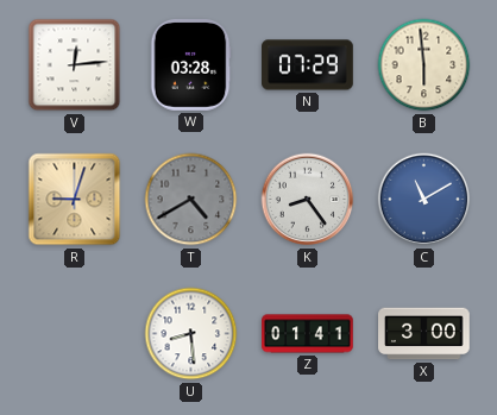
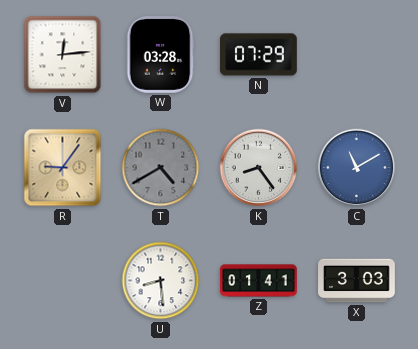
B: 5:59 -> none
R: 9:03 -> 9:06
X: 3:00 -> 3:03
